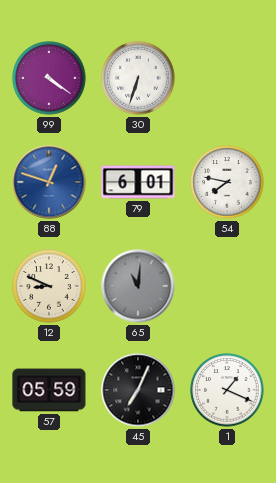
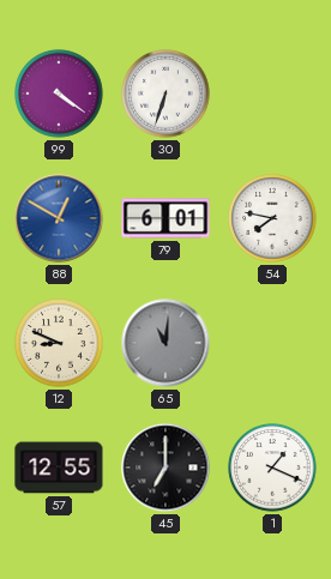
88: 12:48 -> 12:50
57: 05:59 -> 12:55
45: 7:04 -> 7:00
